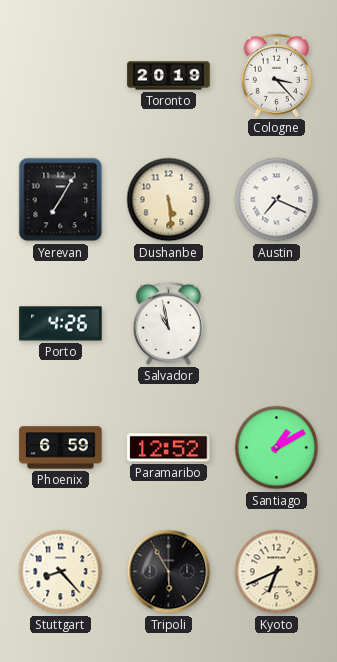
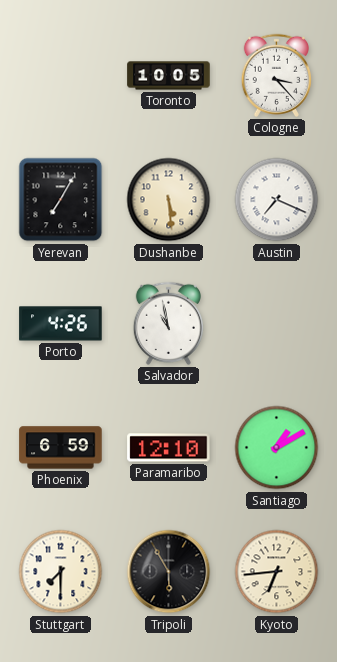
Toronto: 20:19 -> 10:05
Paramaribo: 12:52 -> 12:10
Stuttgart: 8:23 -> 7:30
Kyoto: 6:41 -> 6:44
